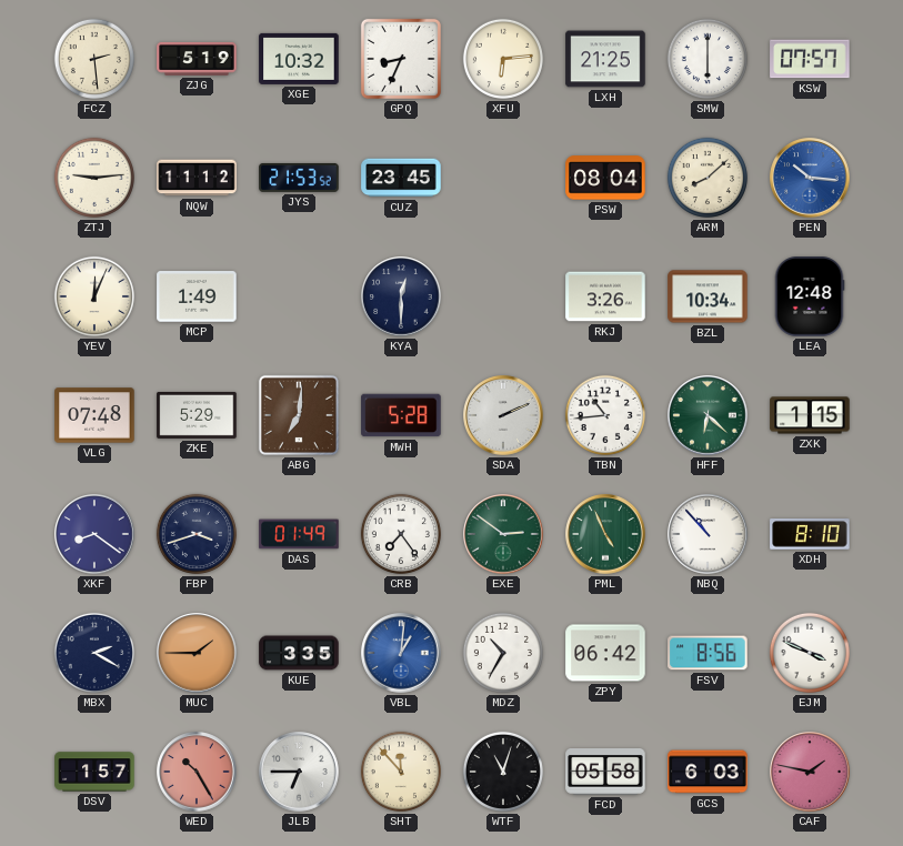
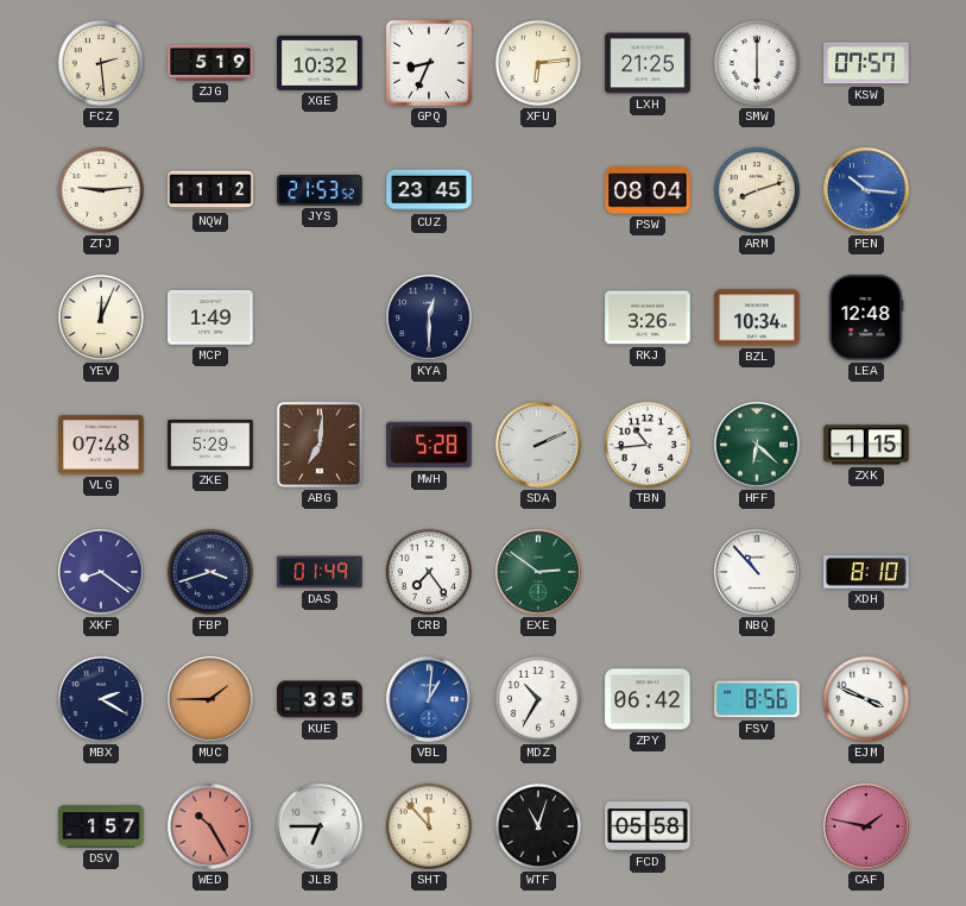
ARM: 8:08 -> 8:12
PML: 4:56 -> none
GCS: 6:03 -> none
